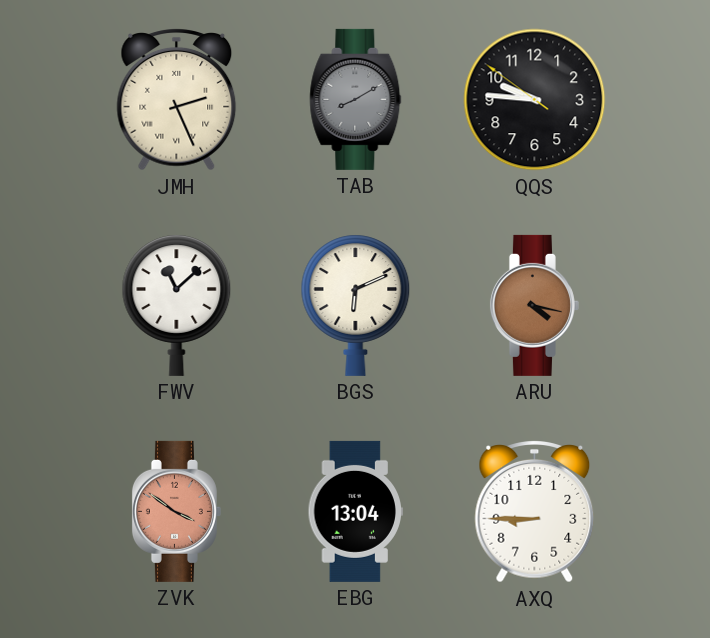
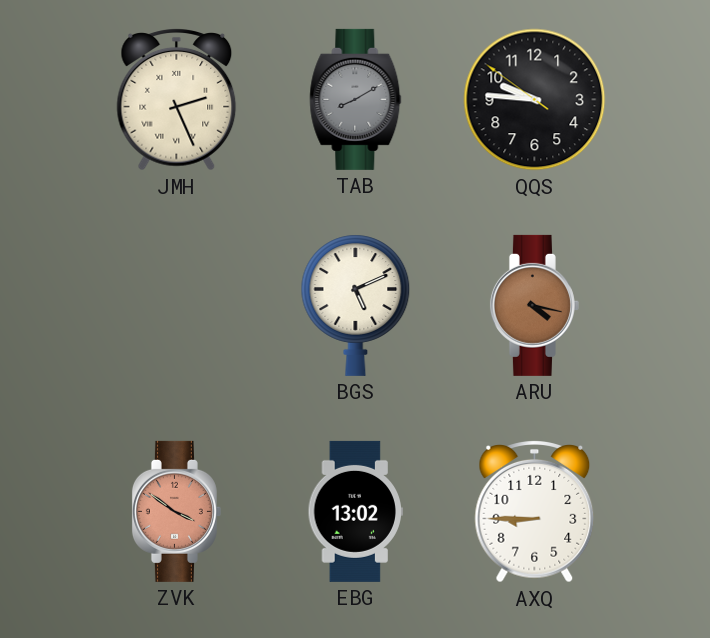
FWV: 11:08 -> none
BGS: 6:11 -> 5:11
EBG: 13:04 -> 13:02
